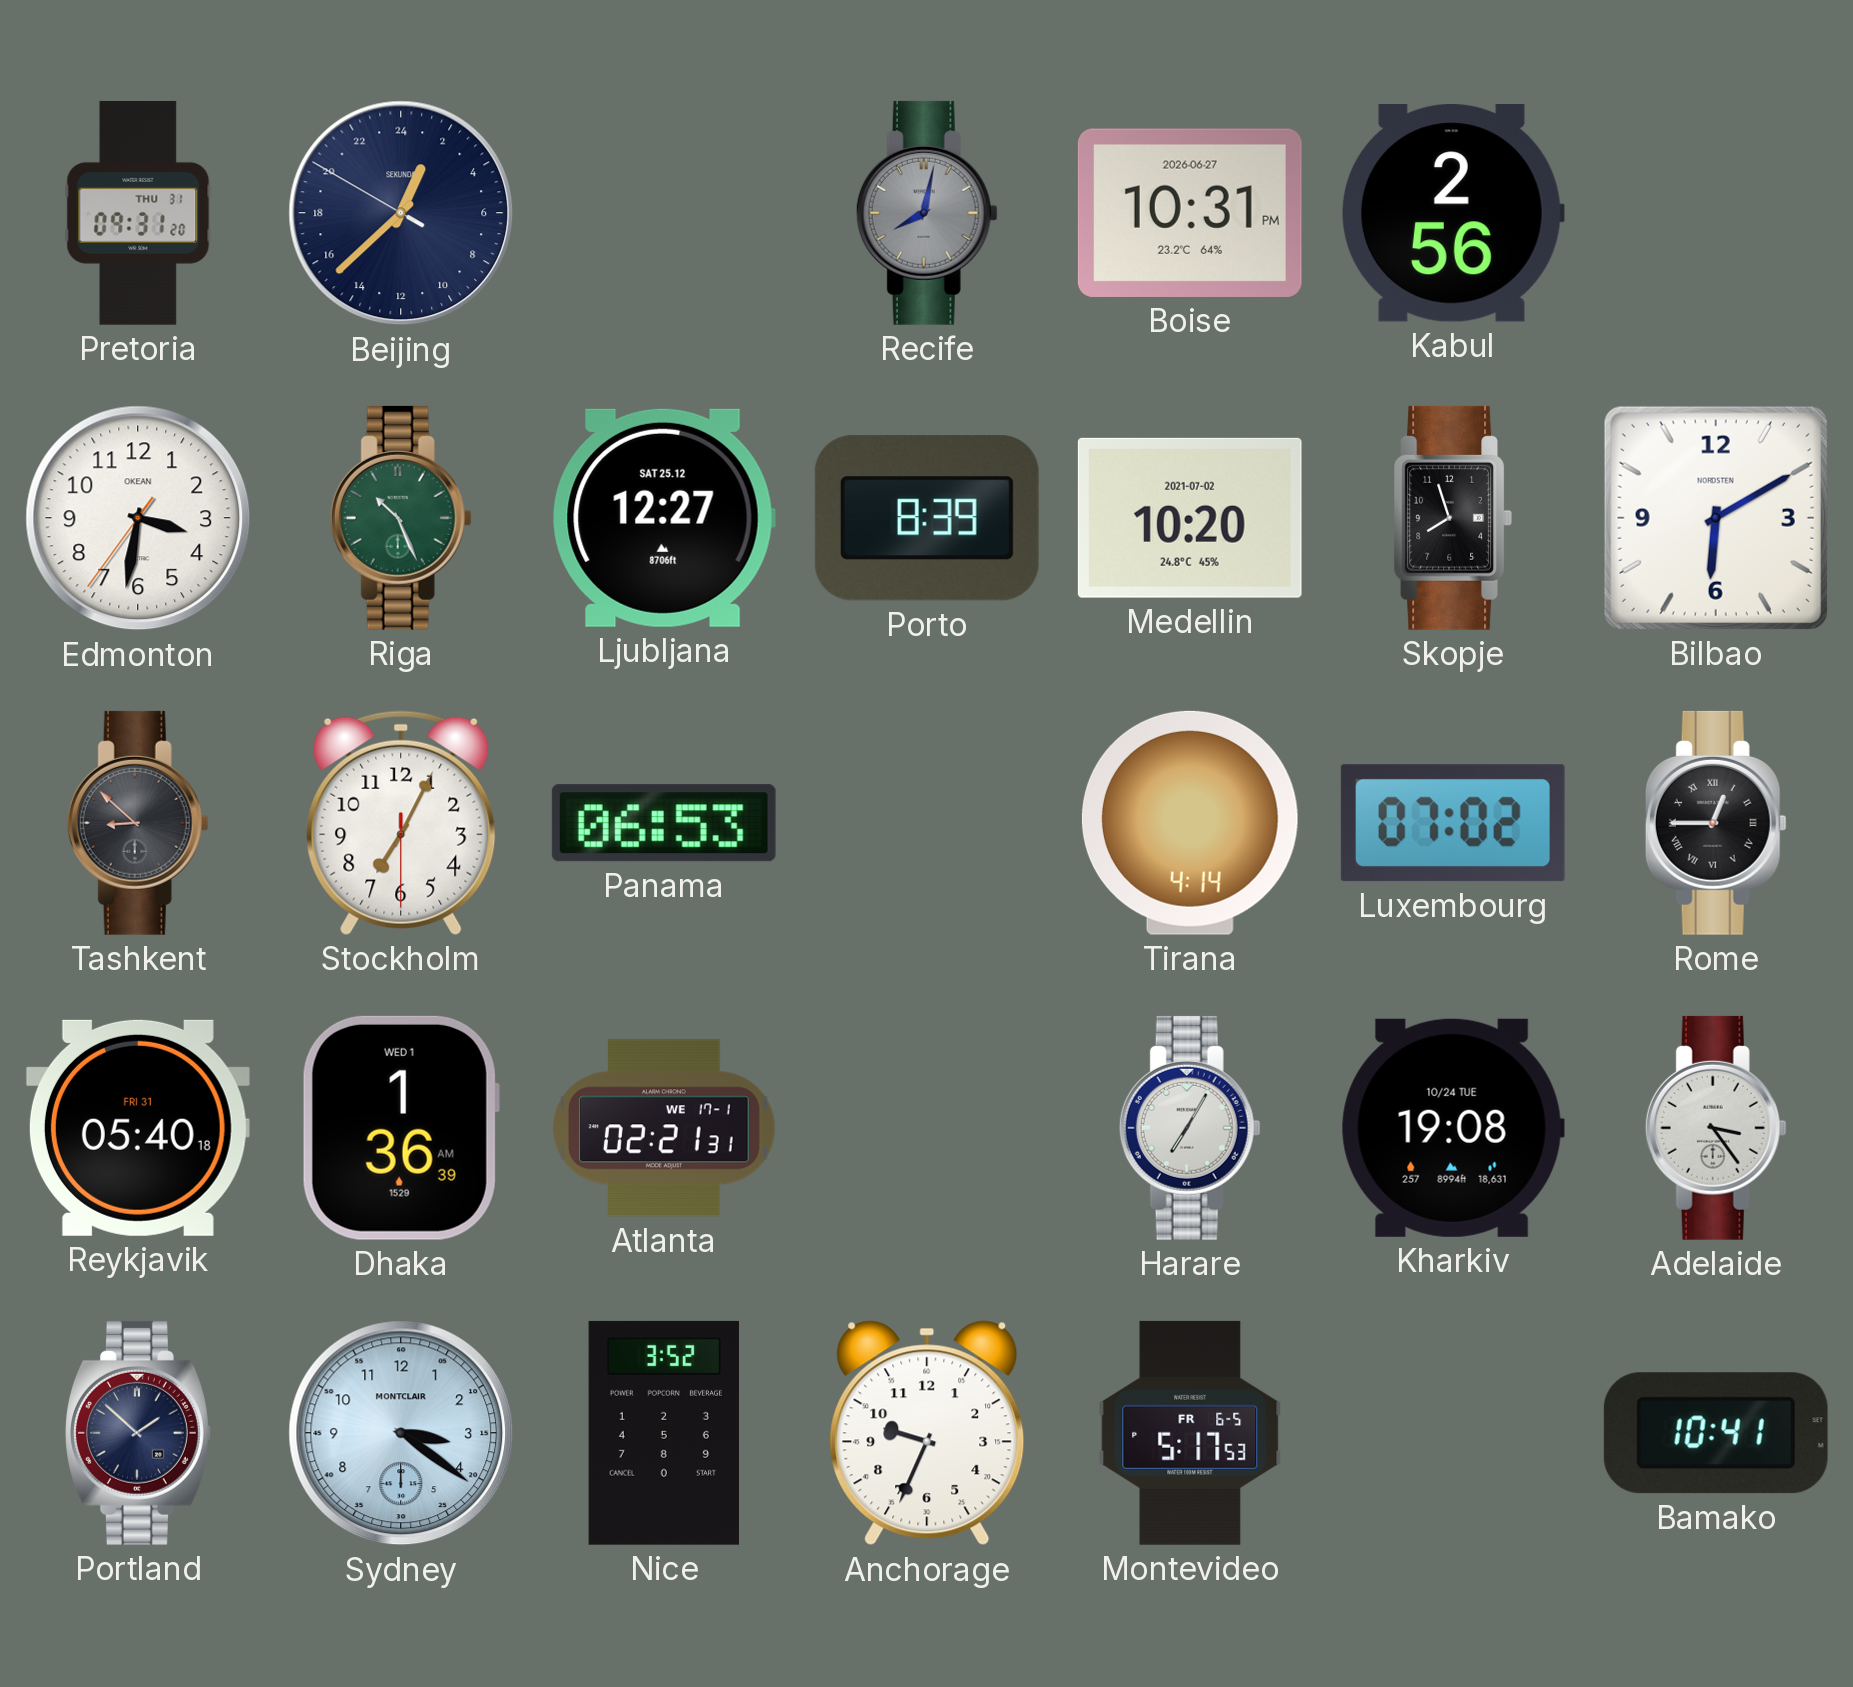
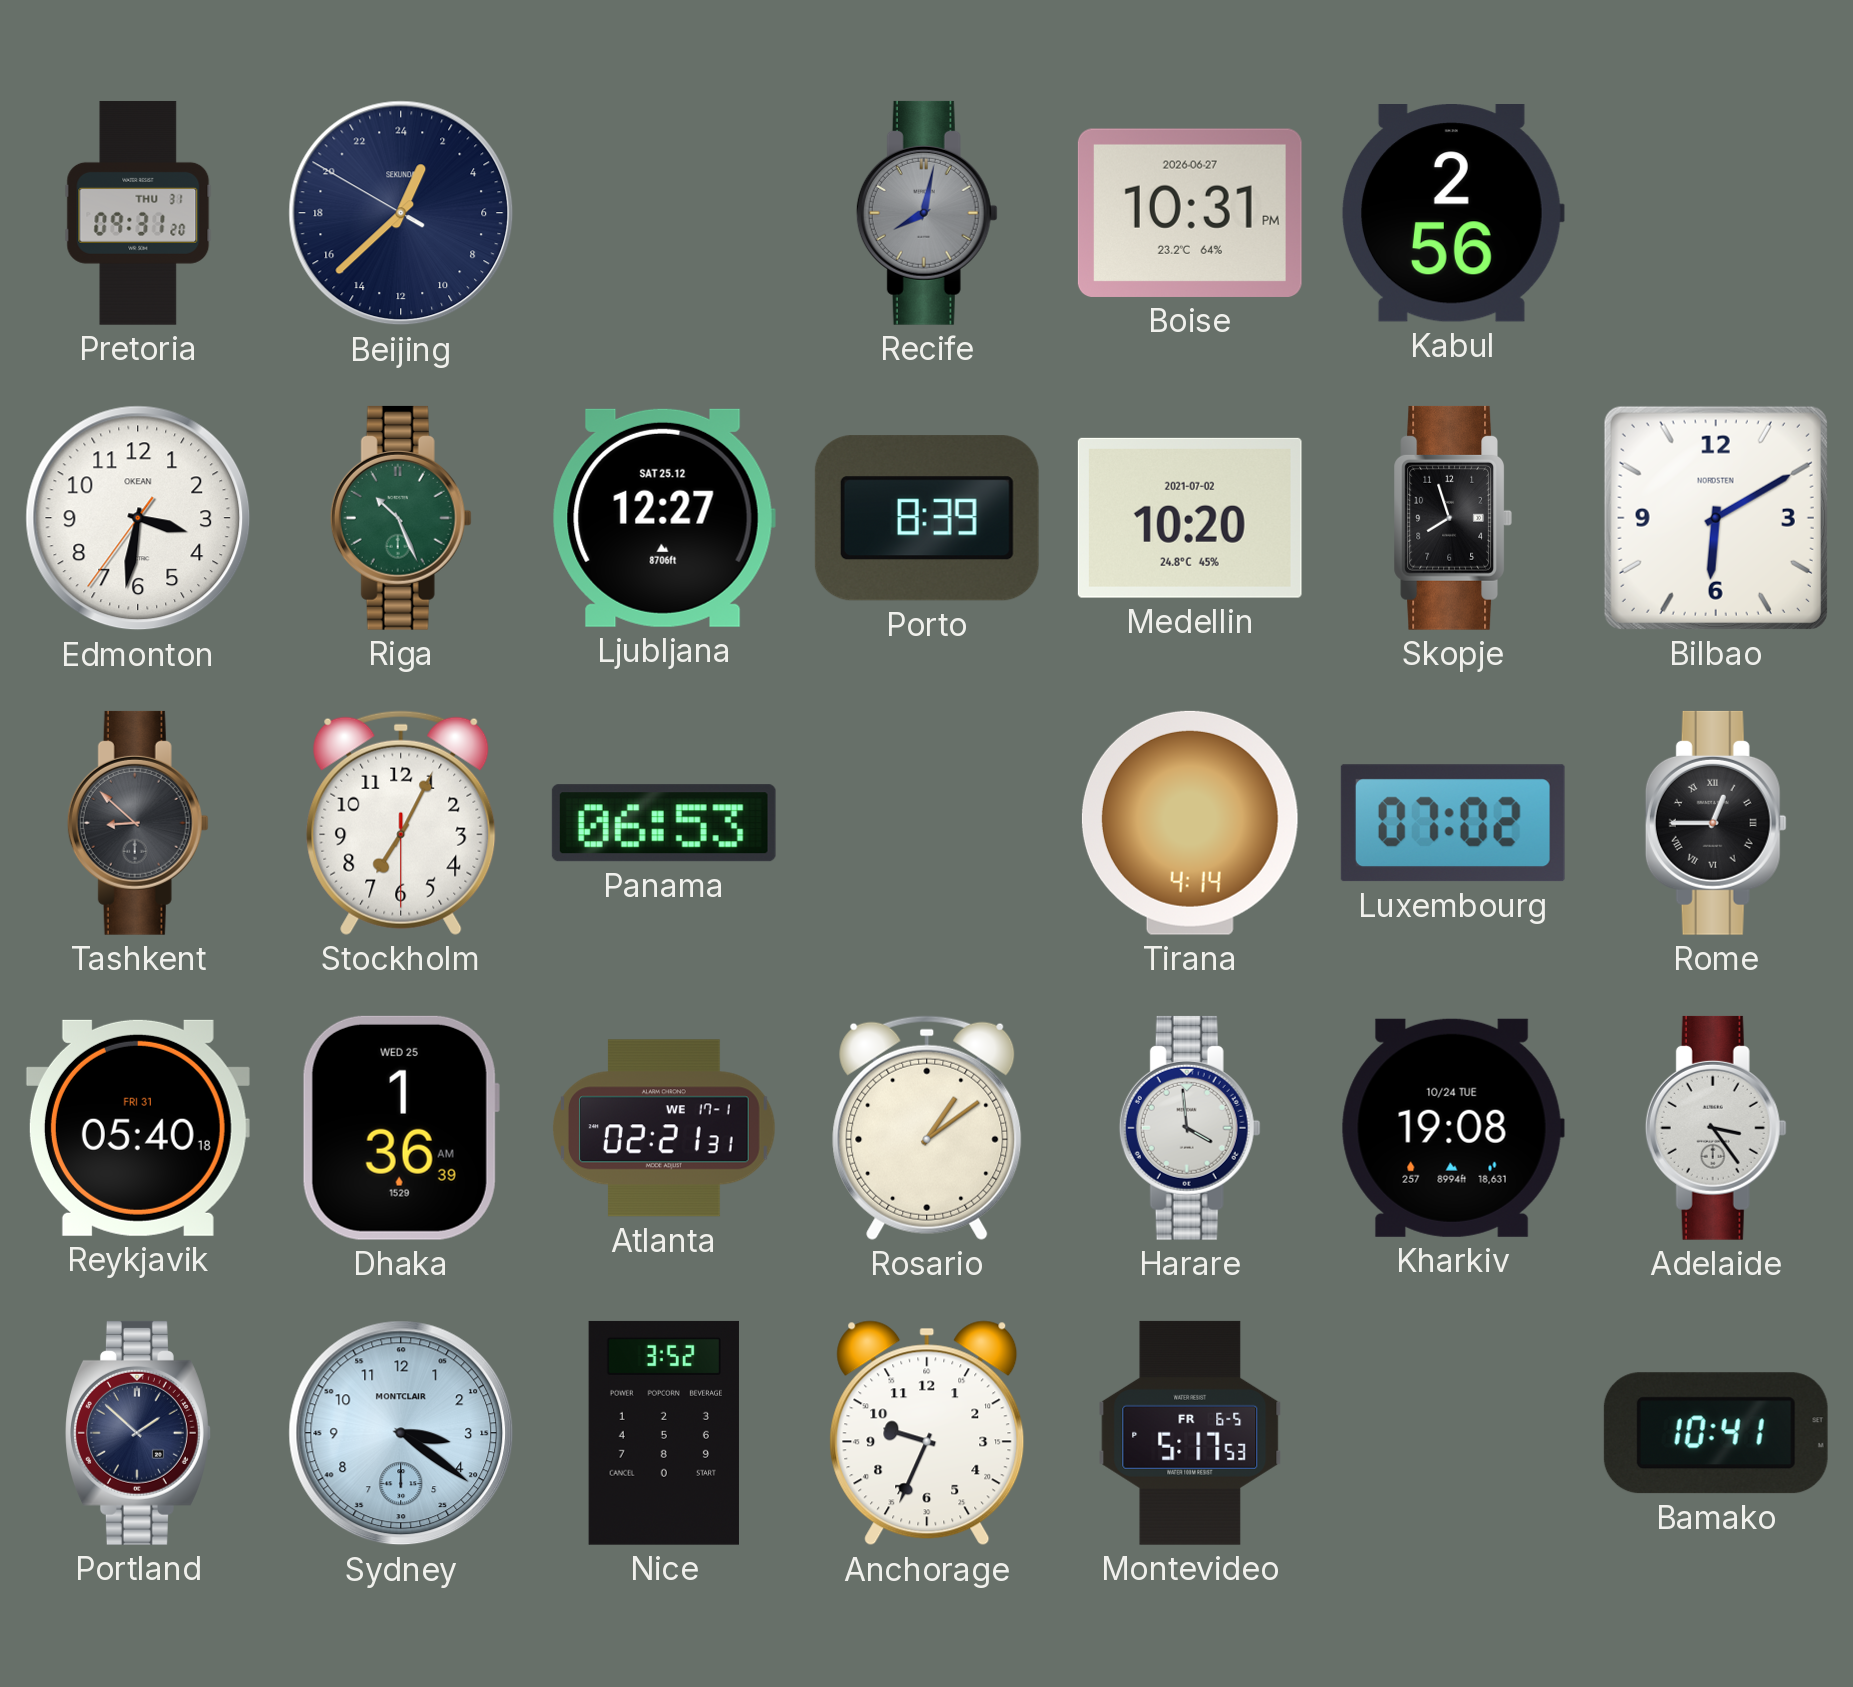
Dhaka date: WED 1 -> WED 25
Rosario: none -> 1:09
Harare: 7:05 -> 3:59
